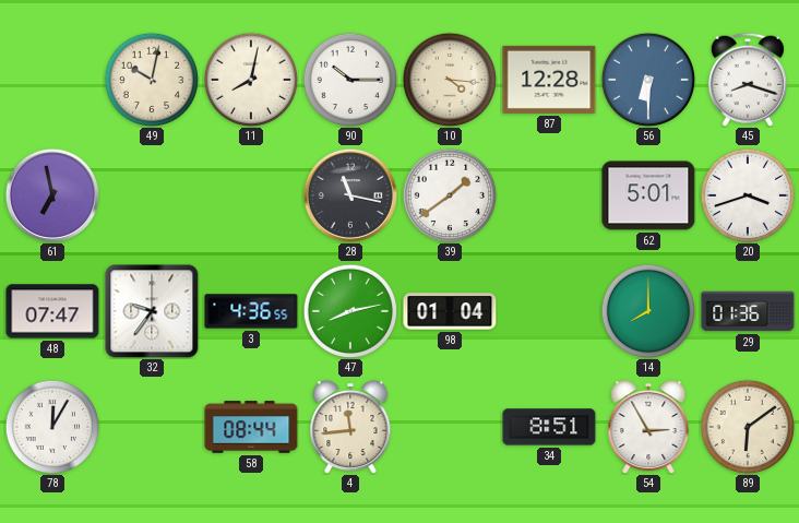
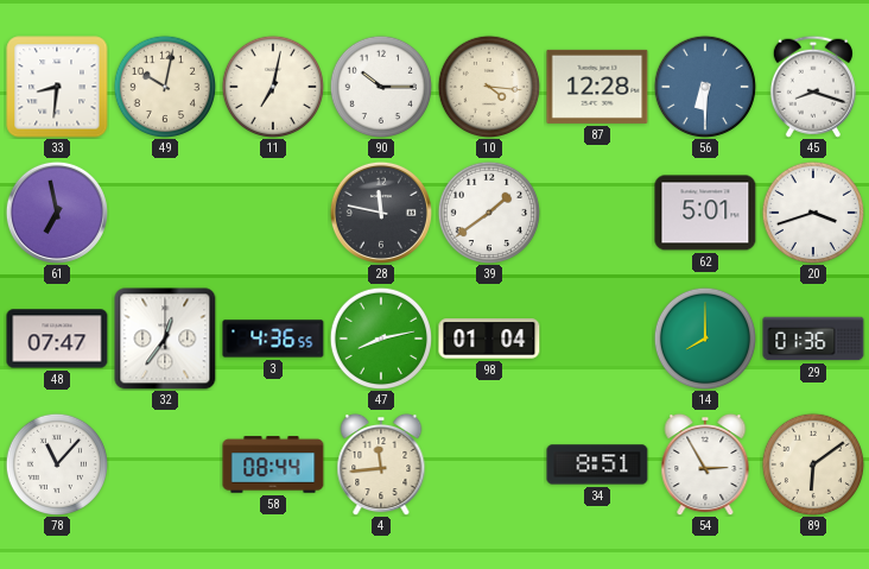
33: none -> 8:31
11: 8:02 -> 7:02
28: 11:17 -> 11:47
32: 9:36 -> 12:36
78: 12:05 -> 11:07
